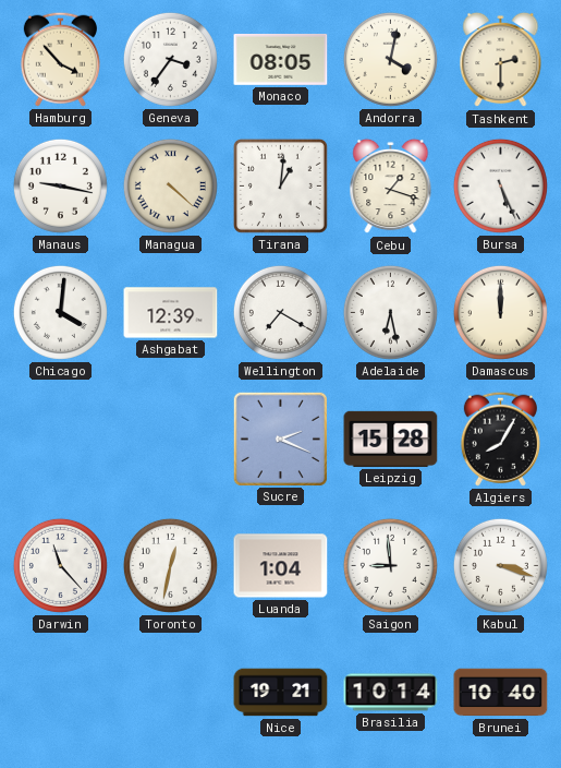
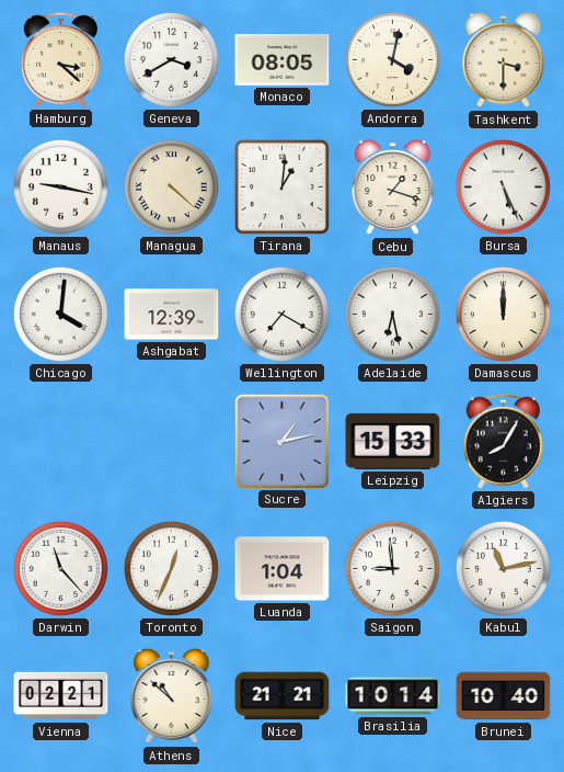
Hamburg: 3:53 -> 3:22
Geneva: 3:36 -> 3:40
Tashkent: 2:30 -> 3:30
Sucre: 2:19 -> 1:13
Leipzig: 15:28 -> 15:33
Toronto: 12:32 -> 12:34
Kabul: 3:18 -> 11:13
Vienna: none -> 02:21
Athens: none -> 10:52
Nice: 19:21 -> 21:21
